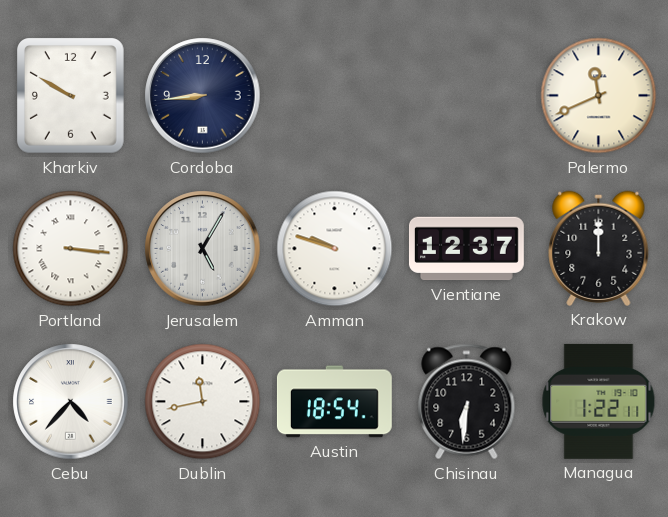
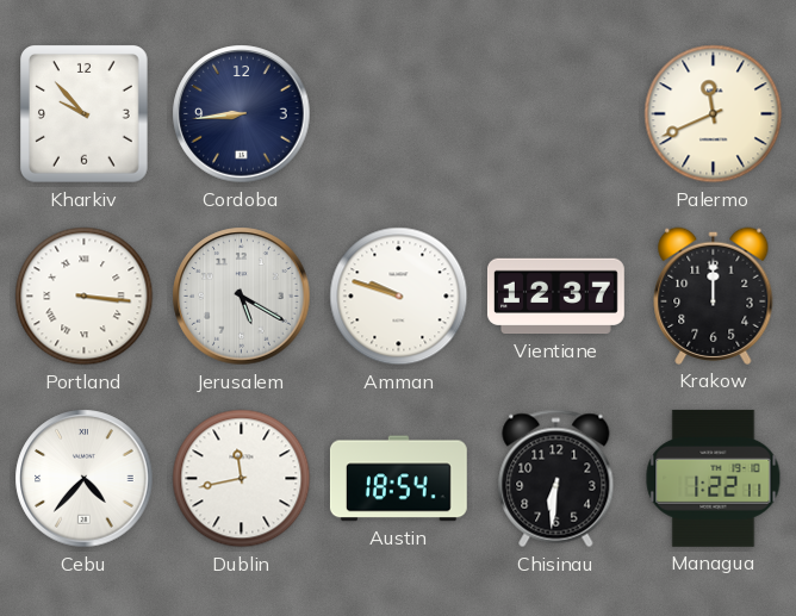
Kharkiv: 9:50 -> 9:53
Jerusalem: 5:05 -> 5:20
